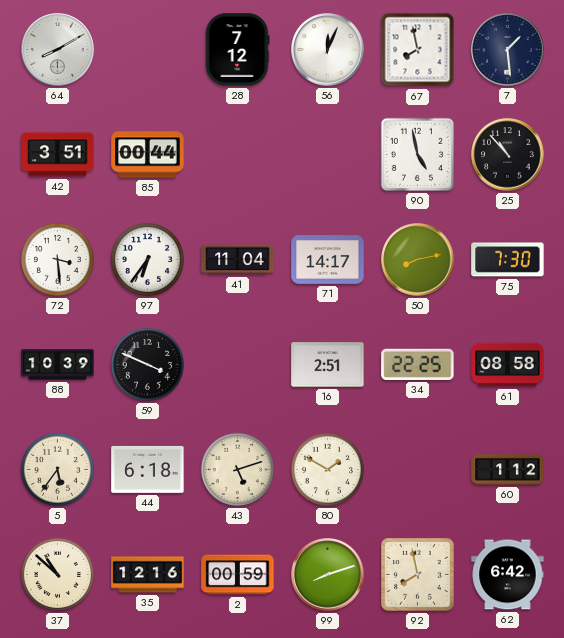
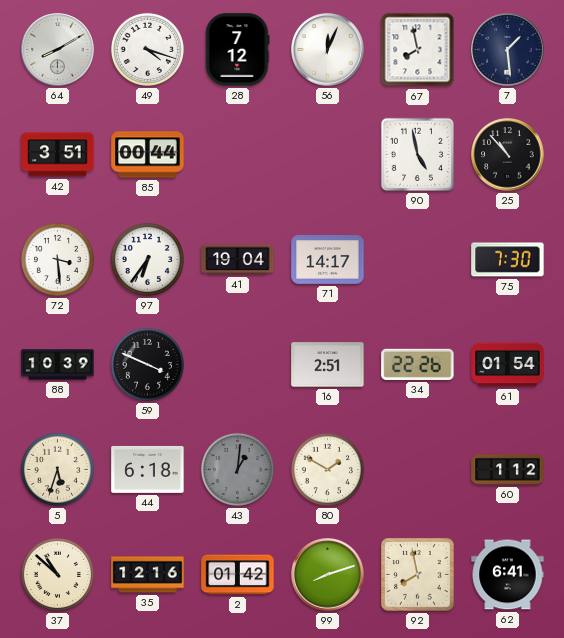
49: none -> 4:18
41: 11:04 -> 19:04
50: 8:13 -> none
34: 22:25 -> 22:26
61: 08:58 -> 01:54
5: 5:36 -> 5:33
43: 5:12 -> 1:01
43 dial: cream -> grey
2: 00:59 -> 01:42
62: 6:42 -> 6:41
